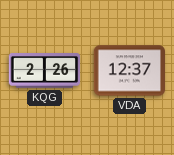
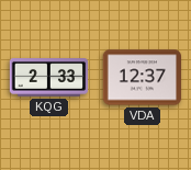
KQG: 2:26 -> 2:33
